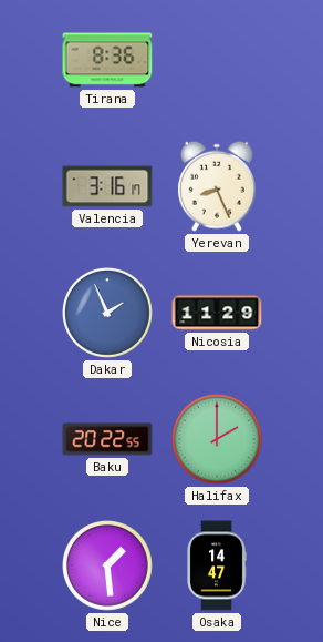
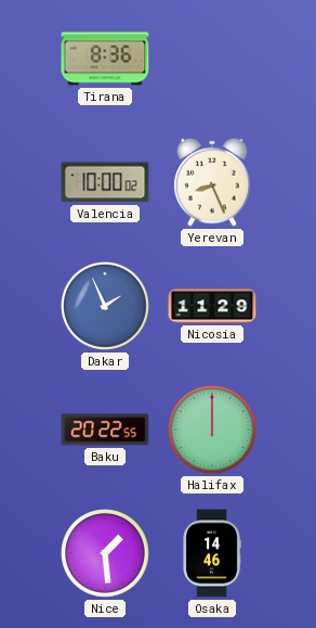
Valencia: 3:16 -> 10:00
Halifax: 2:00 -> 12:00
Osaka: 14:47 -> 14:46
